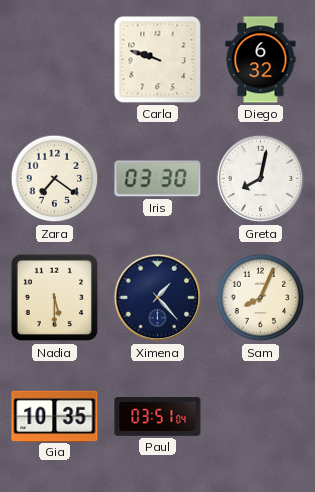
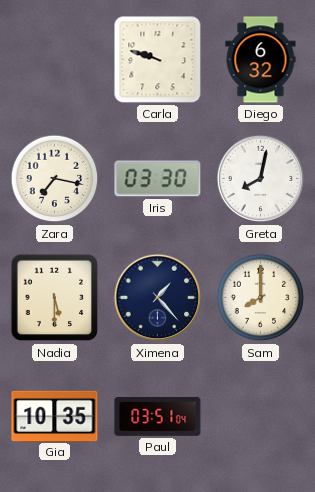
Zara: 7:21 -> 7:17
Sam: 8:04 -> 8:00
